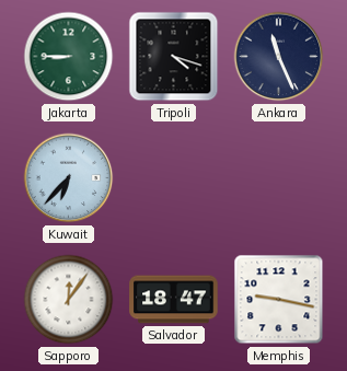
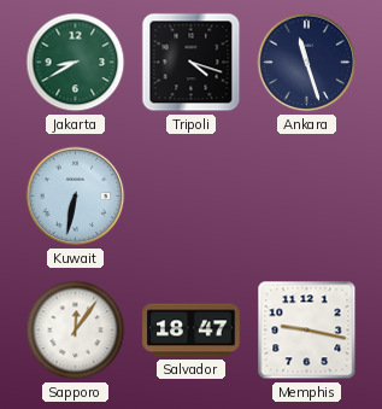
Jakarta: 8:45 -> 8:40
Ankara: 11:26 -> 11:27
Kuwait: 6:37 -> 6:32
